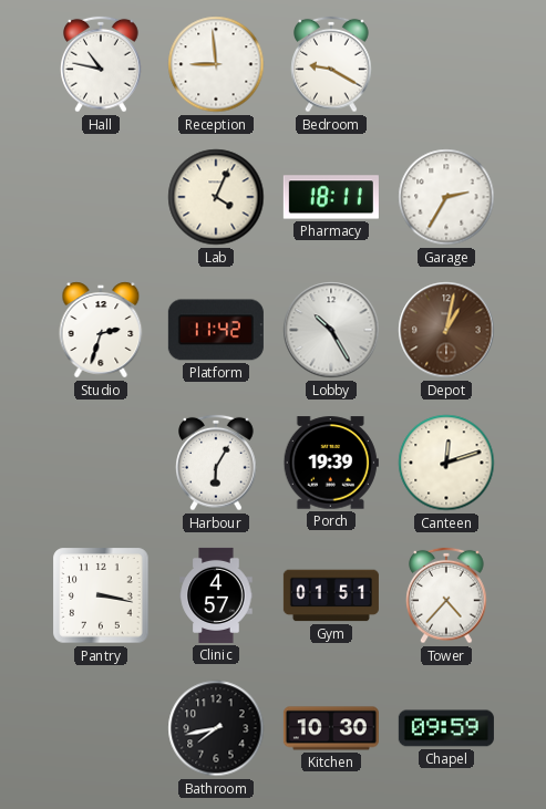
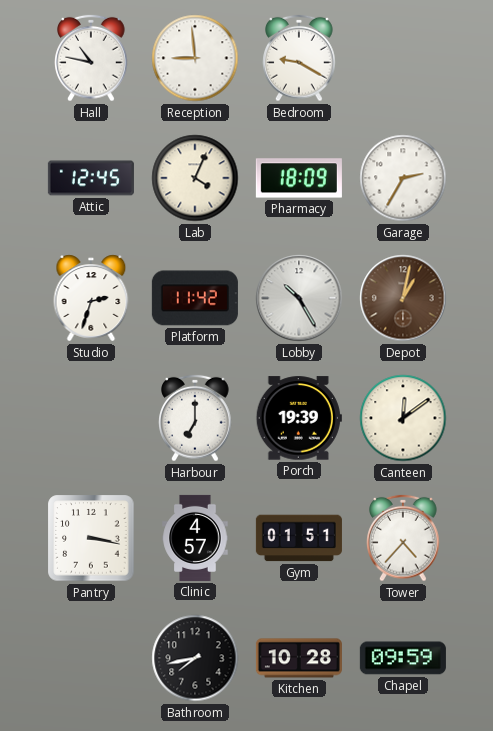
Attic: none -> 12:45
Pharmacy: 18:11 -> 18:09
Harbour: 6:05 -> 7:00
Canteen: 12:12 -> 12:09
Kitchen: 10:30 -> 10:28
